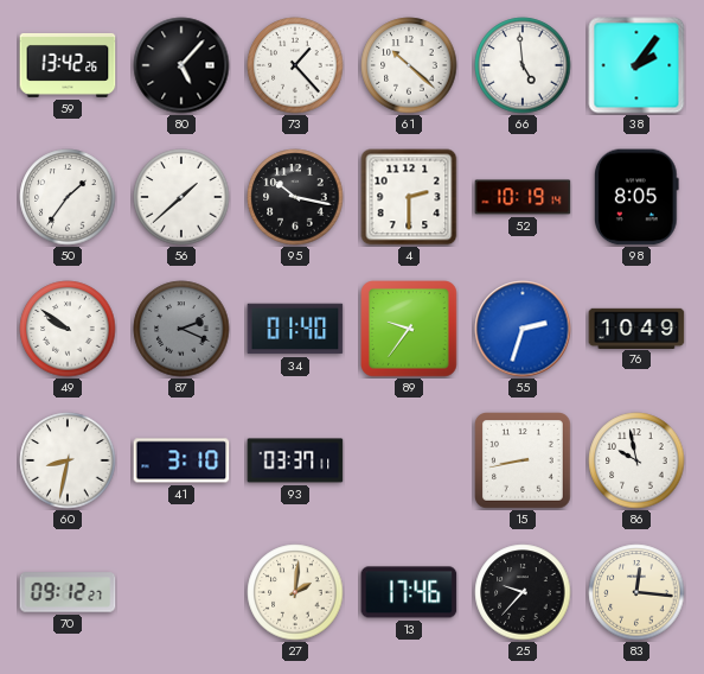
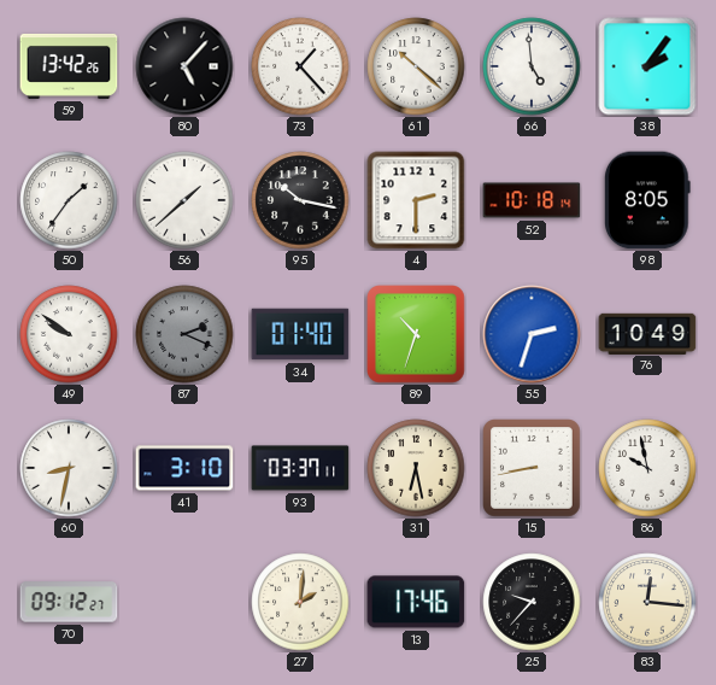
52: 10:19 -> 10:18
89: 9:36 -> 10:33
31: none -> 6:28
